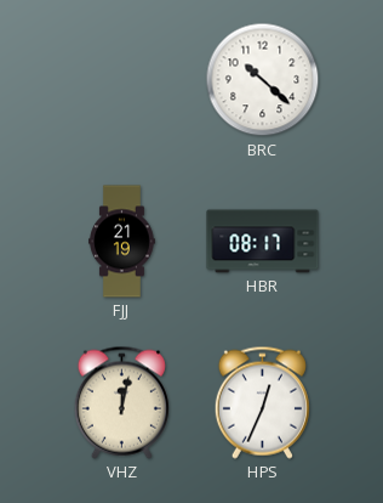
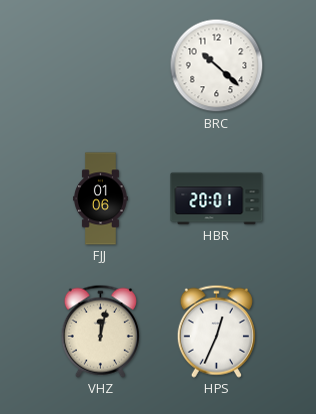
FJJ: 21:19 -> 01:06
HBR: 08:17 -> 20:01
